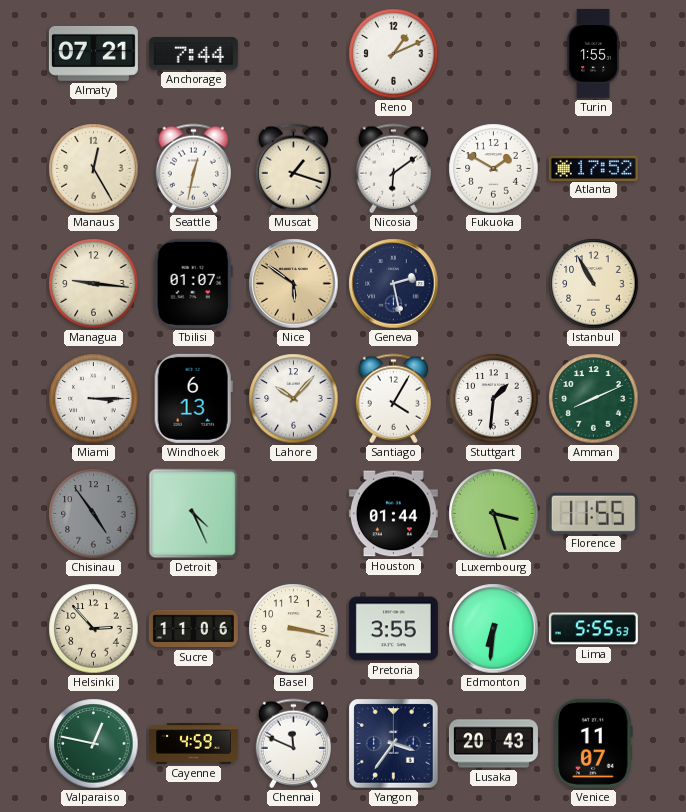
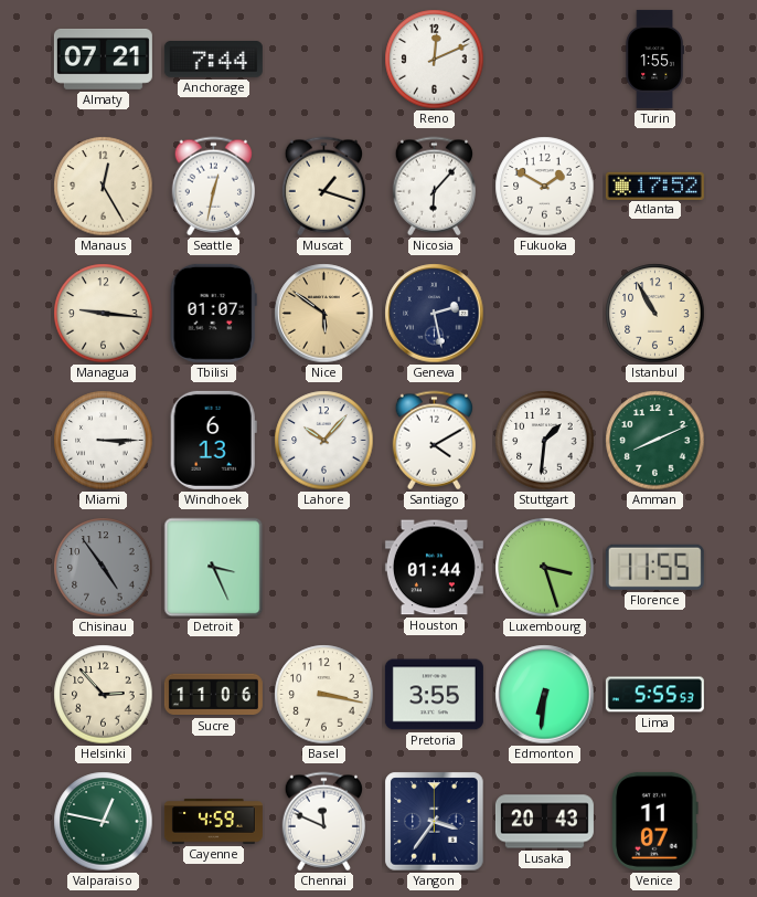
Reno: 1:11 -> 12:11
Nicosia: 6:09 -> 6:07
Santiago: 4:05 -> 4:10
Detroit: 4:26 -> 3:26
